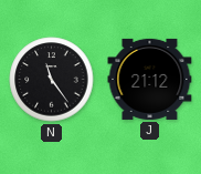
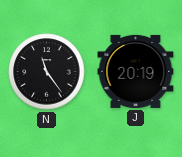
J: 21:12 -> 20:19
